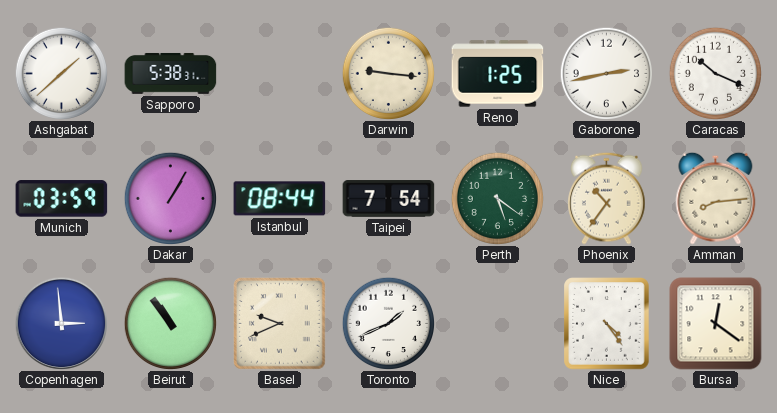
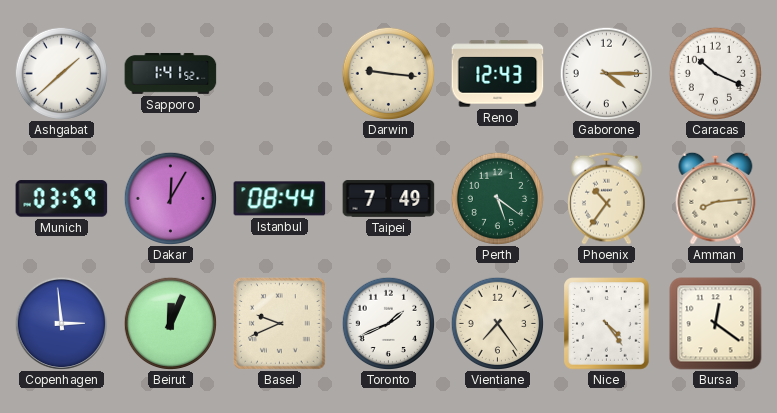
Sapporo: 5:38 -> 1:41
Reno: 1:25 -> 12:43
Gaborone: 2:43 -> 4:15
Dakar: 1:05 -> 12:05
Taipei: 7:54 -> 7:49
Beirut: 10:54 -> 12:04
Vientiane: none -> 7:24
